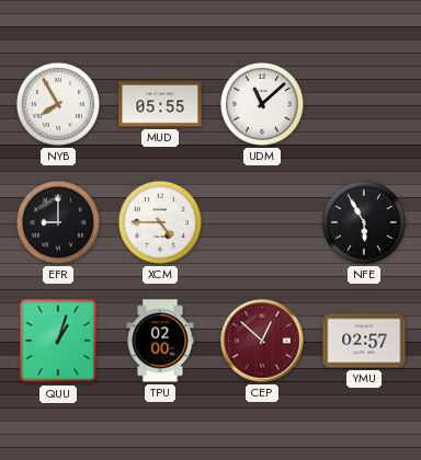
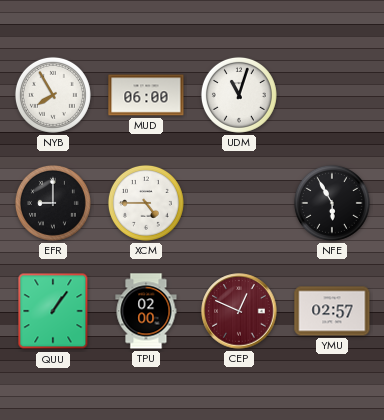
MUD: 05:55 -> 06:00
UDM: 11:08 -> 11:03
QUU: 1:03 -> 1:06
CEP: 12:52 -> 12:49
